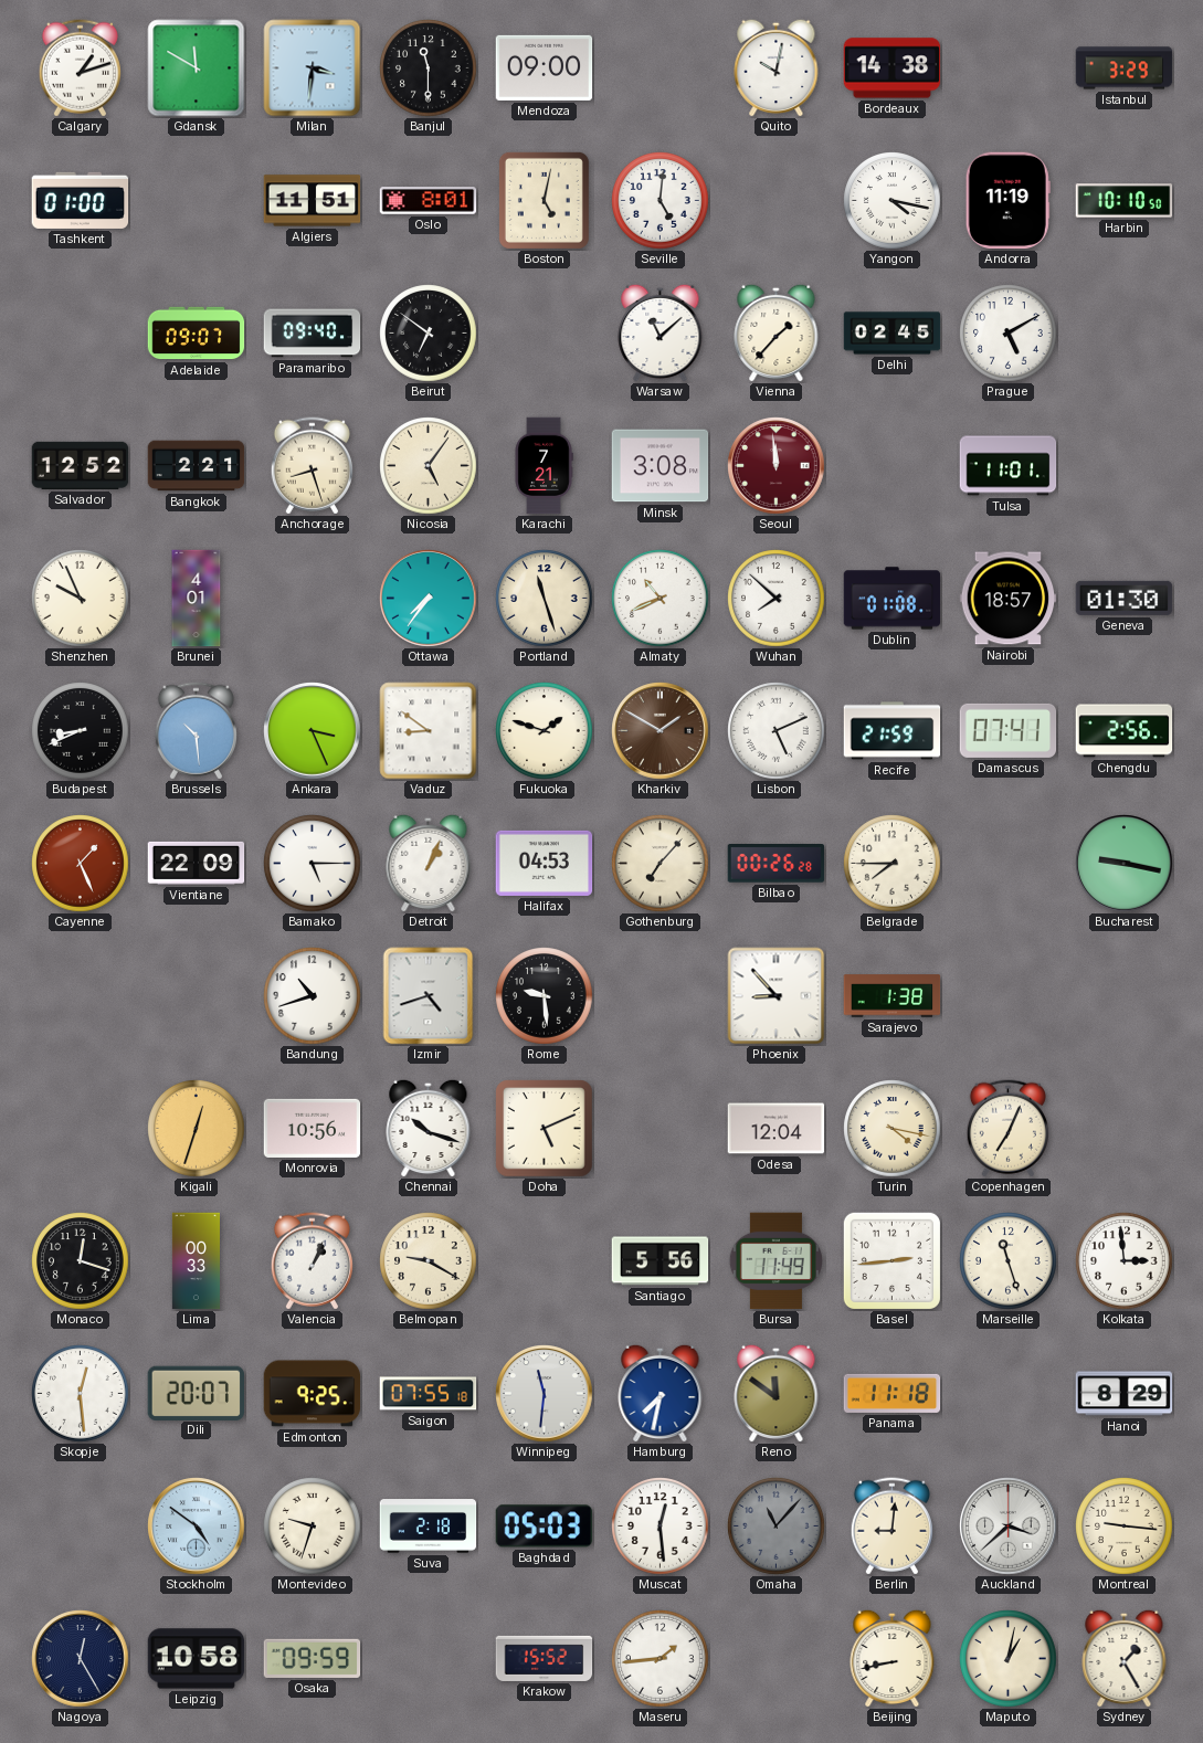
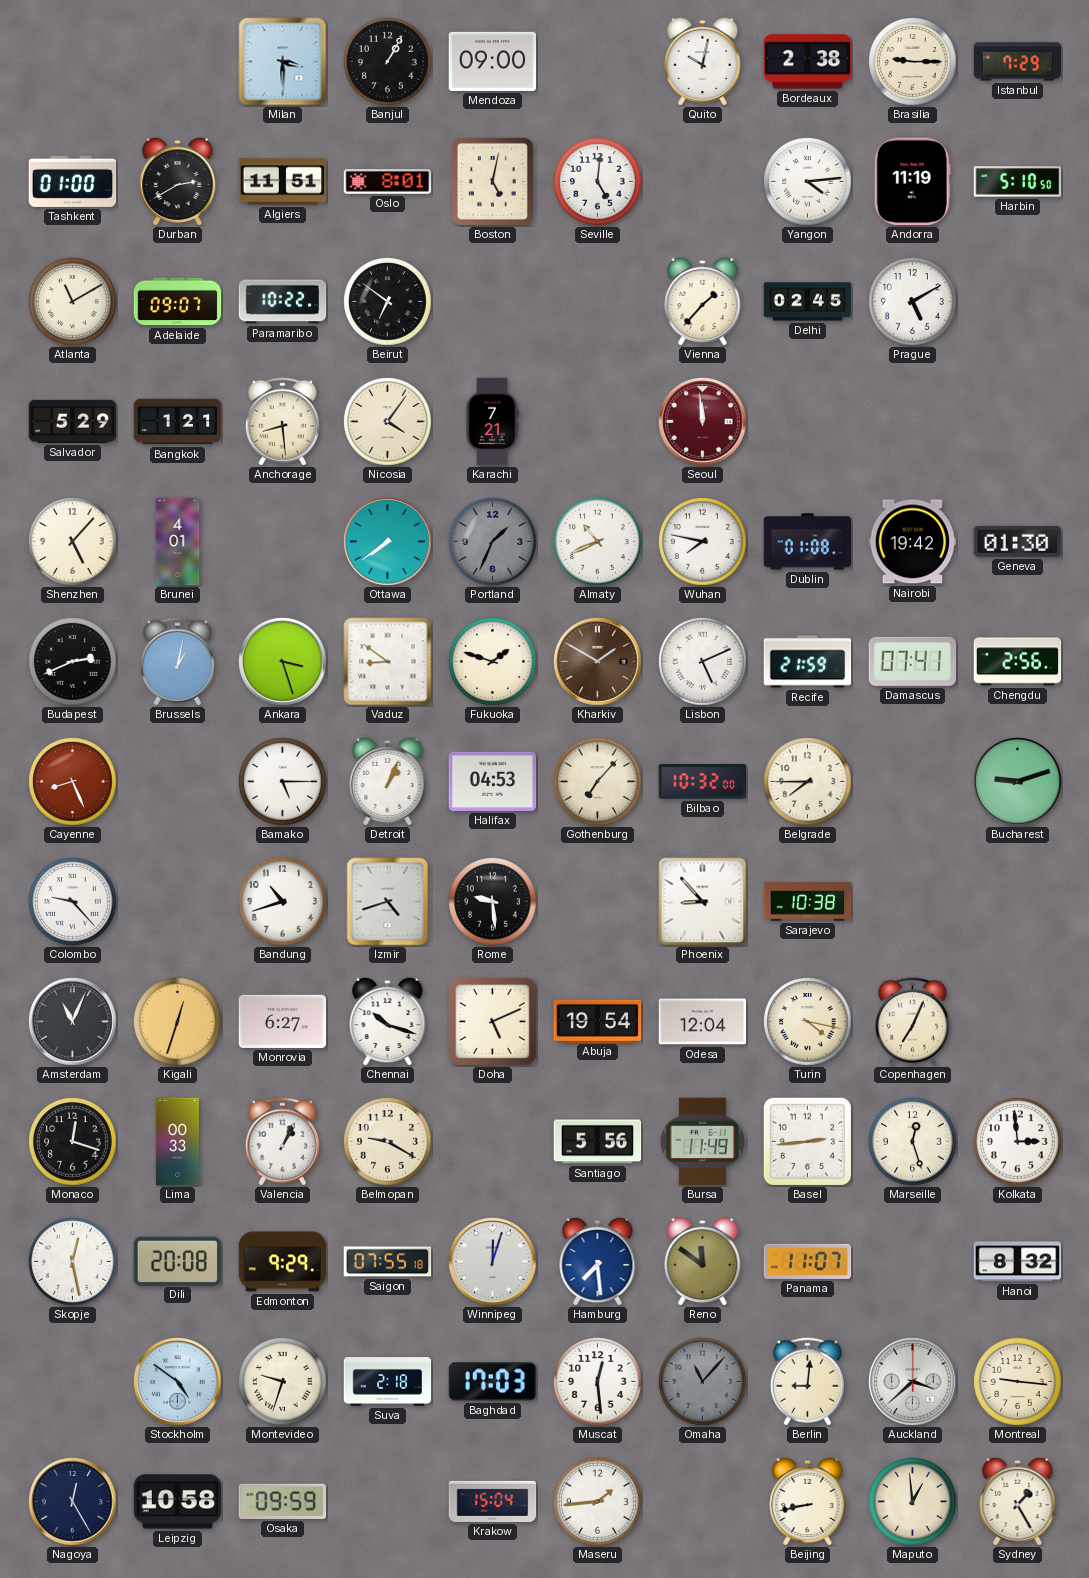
Calgary: 1:12 -> none
Gdansk: 11:50 -> none
Milan: 3:31 -> 3:30
Banjul: 11:30 -> 1:05
Bordeaux: 14:38 -> 2:38
Brasilia: none -> 9:15
Istanbul: 3:29 -> 7:29
Durban: none -> 2:40
Yangon: 4:17 -> 4:14
Harbin: 10:10 -> 5:10
Atlanta: none -> 11:10
Paramaribo: 09:40 -> 10:22
Warsaw: 11:08 -> none
Salvador: 12:52 -> 5:29
Bangkok: 2:21 -> 1:21
Anchorage: 8:27 -> 8:29
Nicosia: 5:06 -> 4:06
Minsk: 3:08 -> none
Tulsa: 11:01 -> none
Shenzhen: 9:56 -> 5:07
Ottawa: 7:36 -> 7:39
Portland: 11:27 -> 1:34
Portland dial: cream -> grey
Wuhan: 7:52 -> 7:47
Nairobi: 18:57 -> 19:42
Budapest: 8:41 -> 2:41
Brussels: 10:29 -> 1:02
Ankara: 3:26 -> 3:27
Cayenne: 1:26 -> 8:26
Vientiane: 22:09 -> none
Bilbao: 00:26 -> 10:32
Bucharest: 9:17 -> 9:12
Colombo: none -> 9:23
Sarajevo: 1:38 -> 10:38
Amsterdam: none -> 11:04
Monrovia: 10:56 -> 6:27
Abuja: none -> 19:54
Marseille: 11:27 -> 12:27
Skopje: 12:29 -> 12:28
Dili: 20:07 -> 20:08
Edmonton: 9:25 -> 9:29
Winnipeg: 11:31 -> 12:03
Hamburg: 7:32 -> 7:29
Panama: 11:18 -> 11:07
Hanoi: 8:29 -> 8:32
Baghdad: 05:03 -> 17:03
Krakow: 15:52 -> 15:04
Maputo: 1:02 -> 12:59
